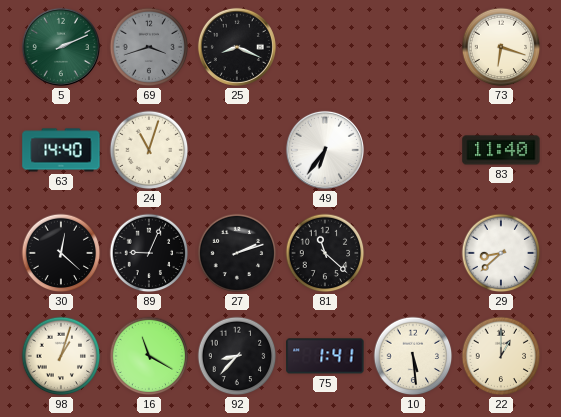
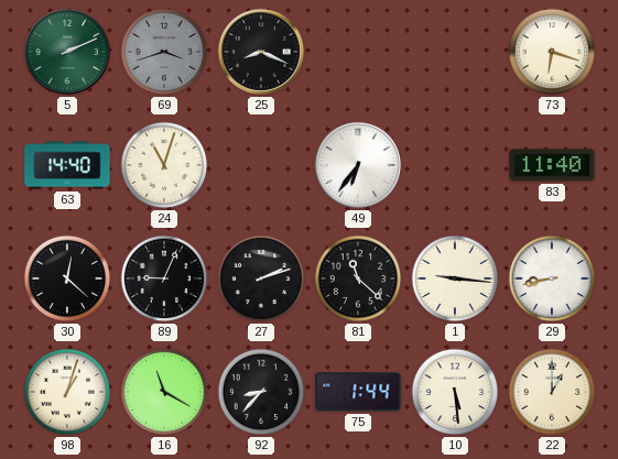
1: none -> 9:16
29: 8:38 -> 8:43
75: 1:41 -> 1:44
